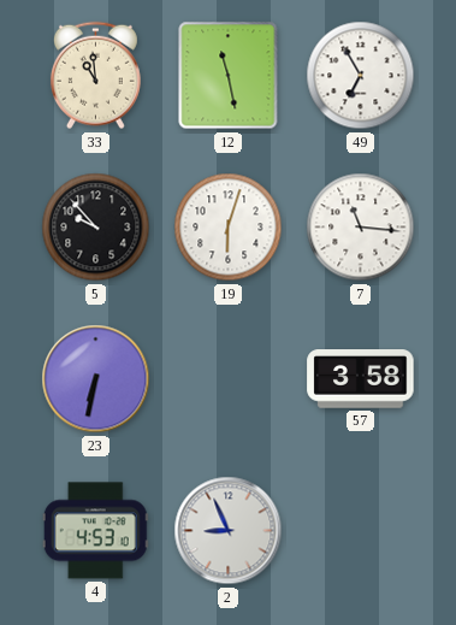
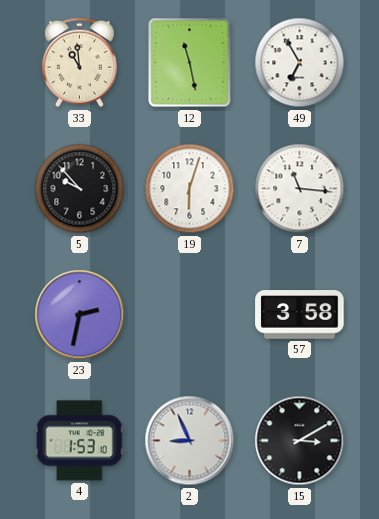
23: 6:32 -> 2:32
4: 4:53 -> 1:53
15: none -> 3:10
